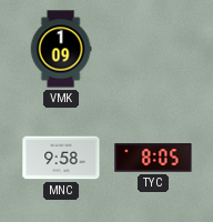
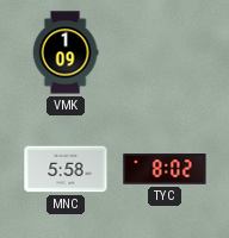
MNC: 9:58 -> 5:58
TYC: 8:05 -> 8:02
